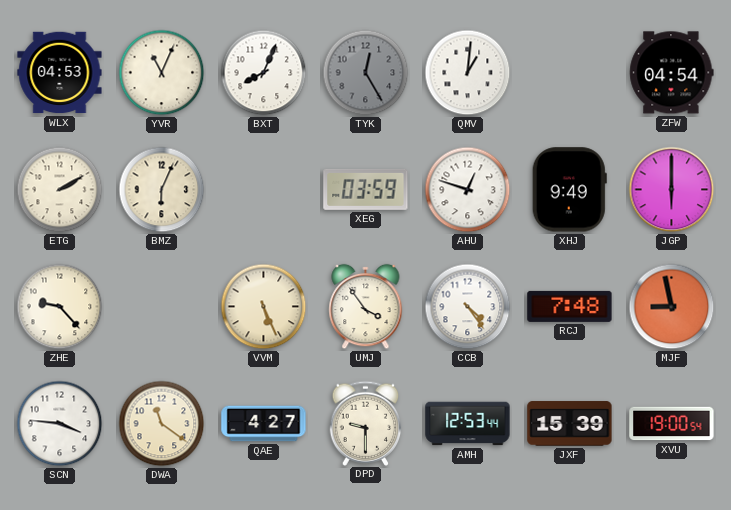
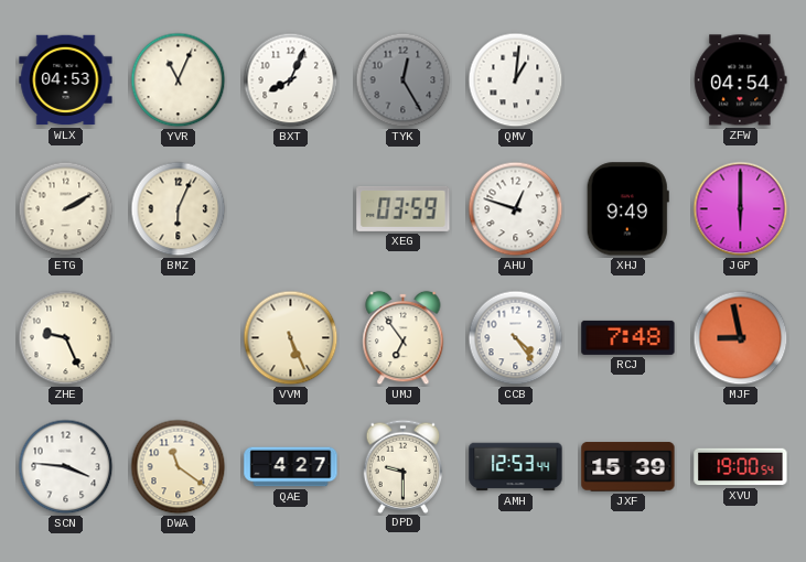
ZHE: 9:23 -> 9:26
UMJ: 3:54 -> 6:54
